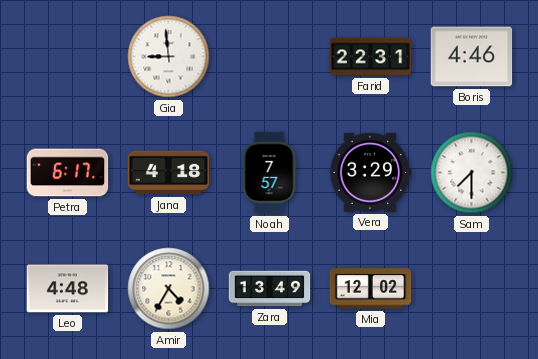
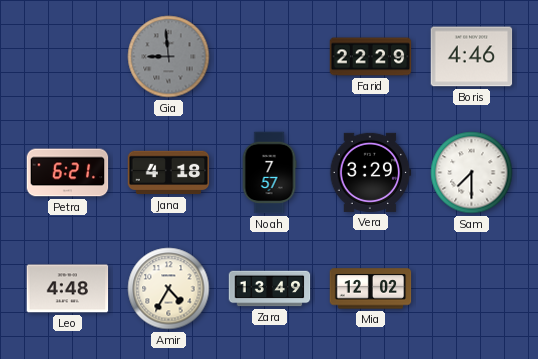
Gia dial: white -> grey
Farid: 22:31 -> 22:29
Petra: 6:17 -> 6:21
